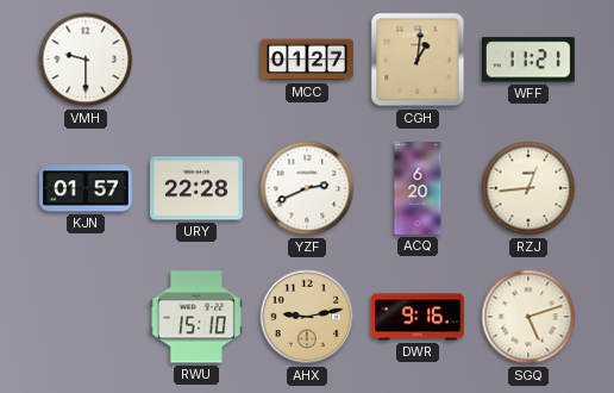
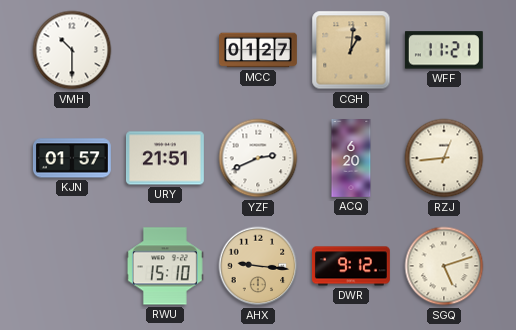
VMH: 9:30 -> 10:30
URY: 22:28 -> 21:51
AHX: 9:13 -> 9:16
DWR: 9:16 -> 9:12
